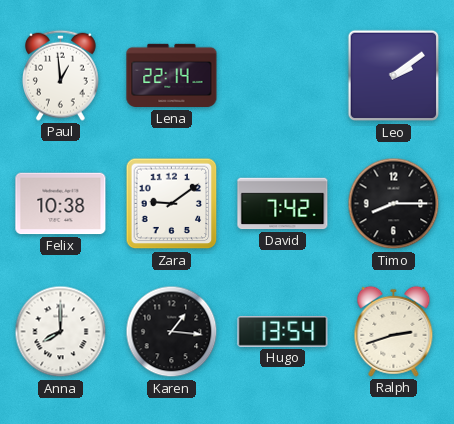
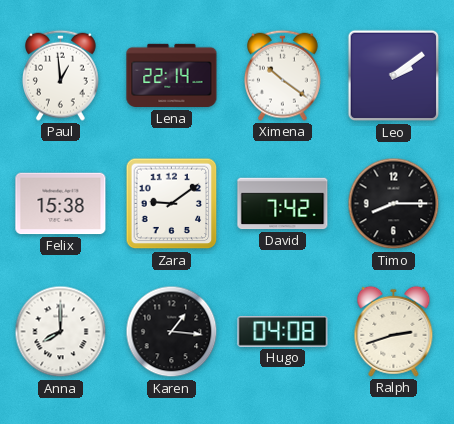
Ximena: none -> 10:21
Felix: 10:38 -> 15:38
Hugo: 13:54 -> 04:08
